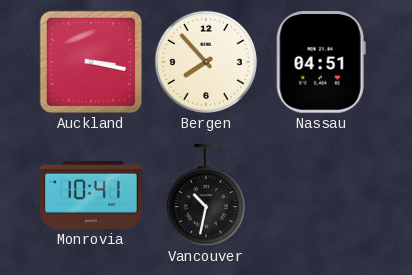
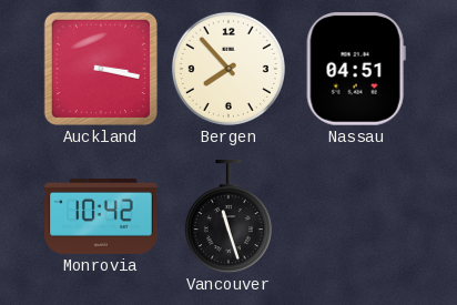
Monrovia: 10:41 -> 10:42
Vancouver: 10:32 -> 11:27
